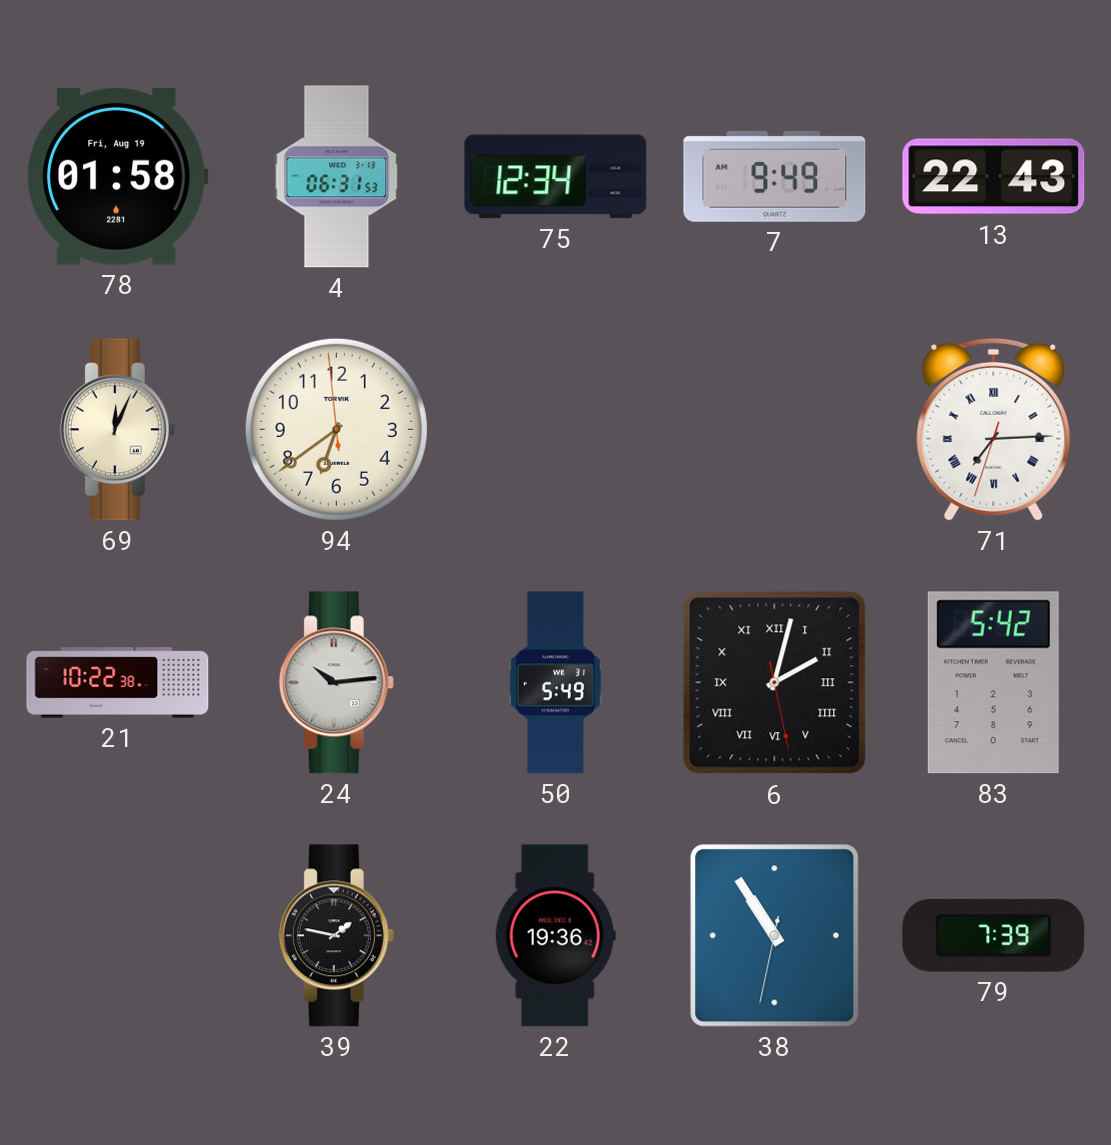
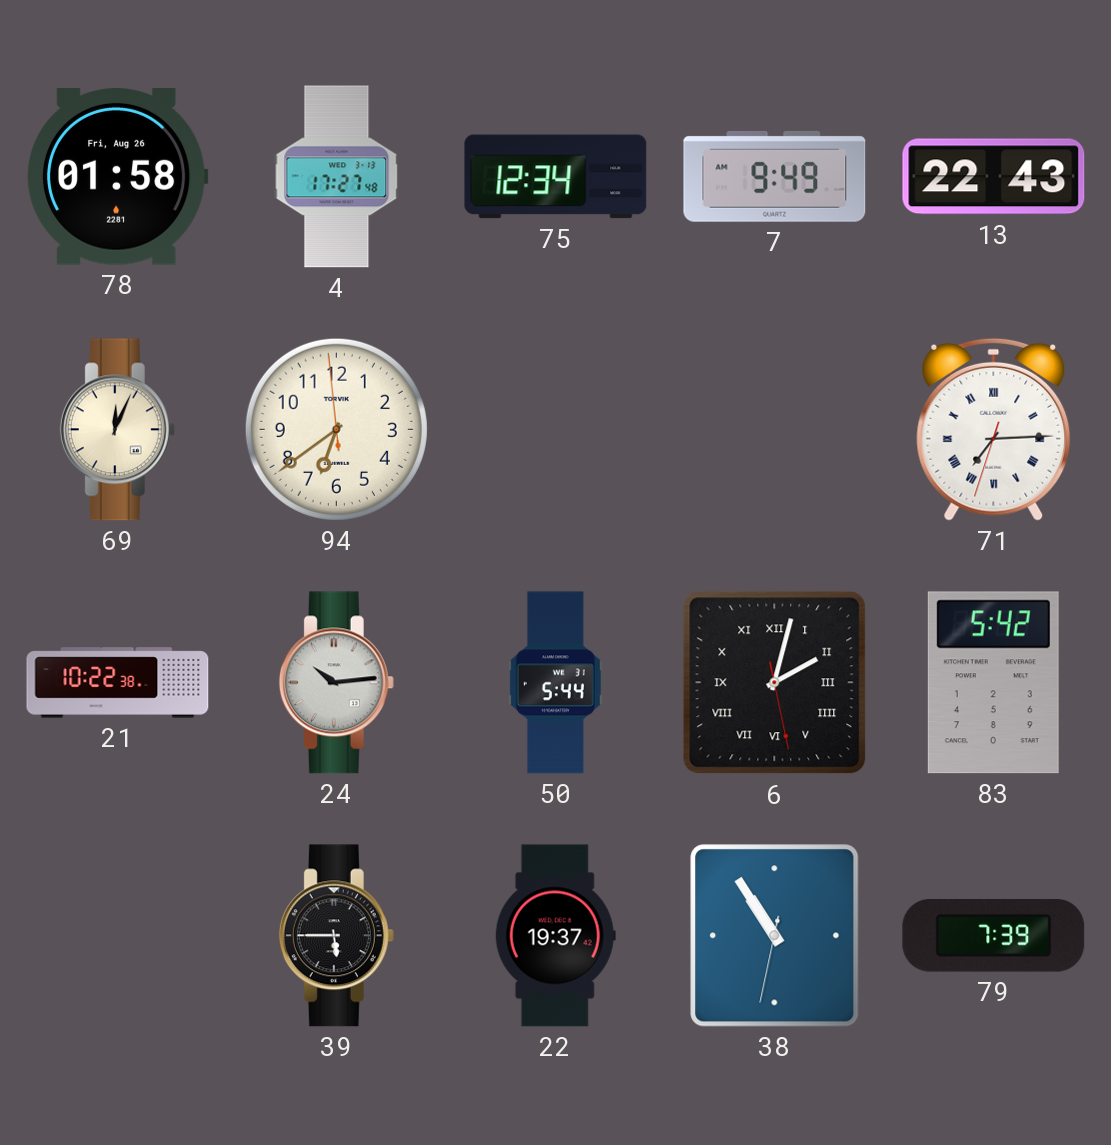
78 date: Fri, Aug 19 -> Fri, Aug 26
4: 06:31 -> 17:27
50: 5:49 -> 5:44
39: 1:47 -> 5:45
22: 19:36 -> 19:37
